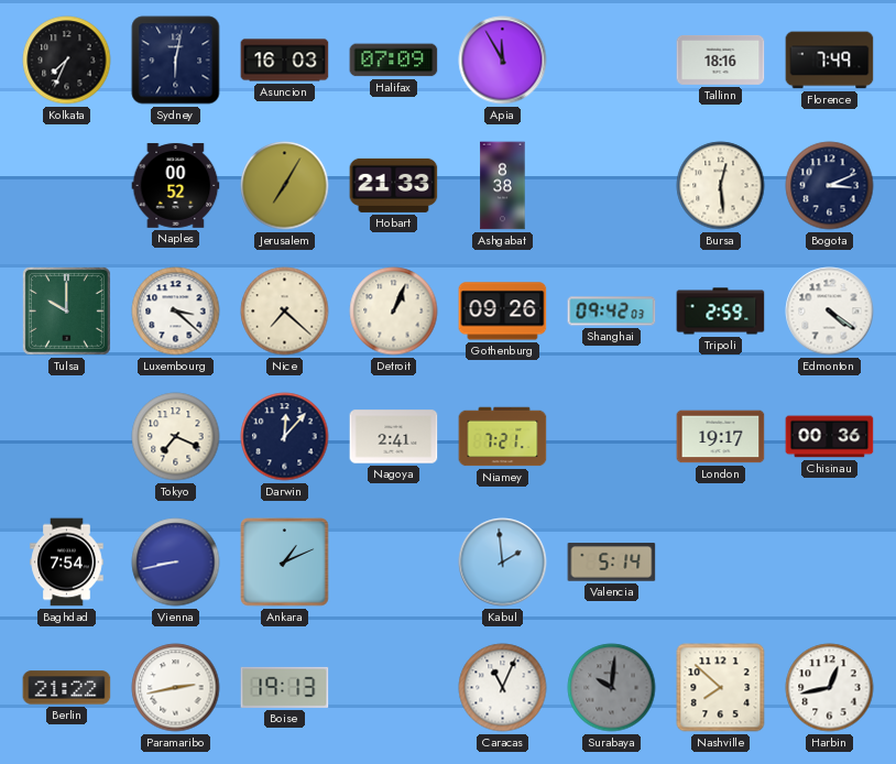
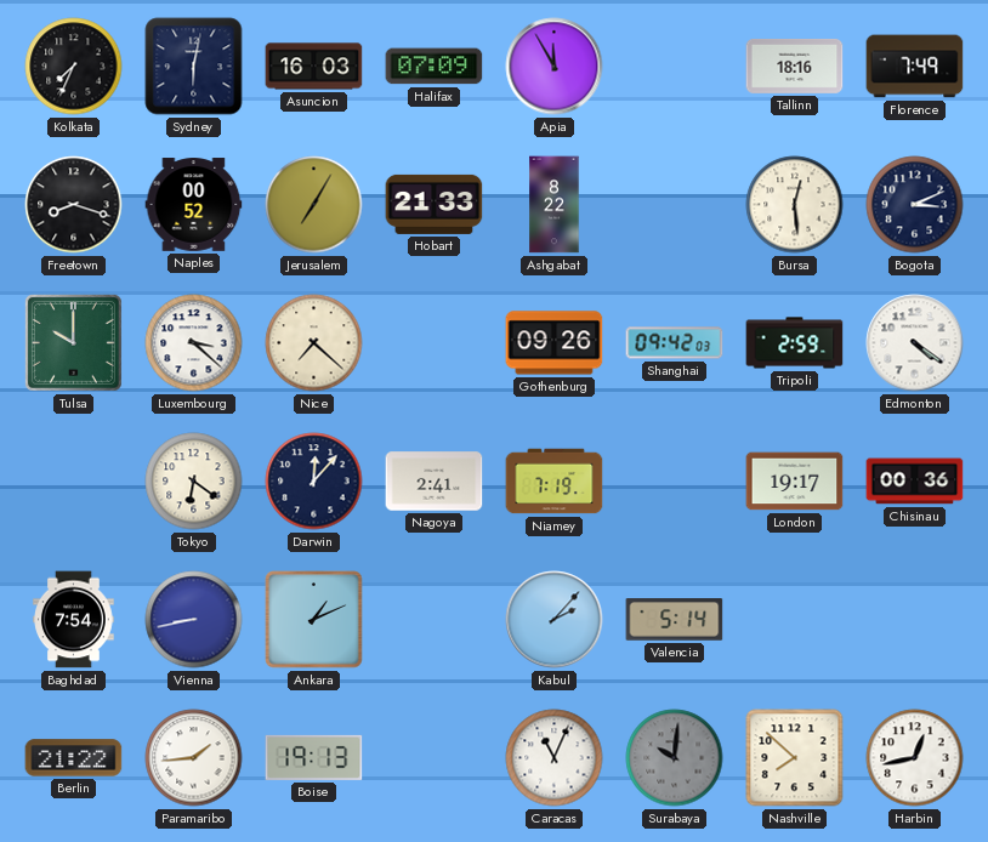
Freetown: none -> 8:18
Ashgabat: 8:38 -> 8:22
Detroit: 1:04 -> none
Tokyo: 7:19 -> 6:21
Niamey: 7:21 -> 7:19
Kabul: 1:59 -> 2:07
Paramaribo: 2:43 -> 1:44
